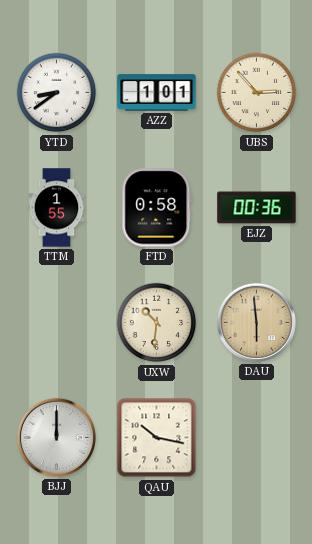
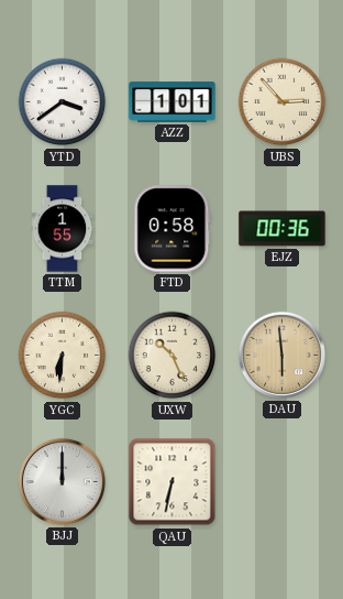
YTD: 8:39 -> 3:39
YGC: none -> 6:31
UXW: 10:31 -> 10:26
QAU: 10:17 -> 6:32
